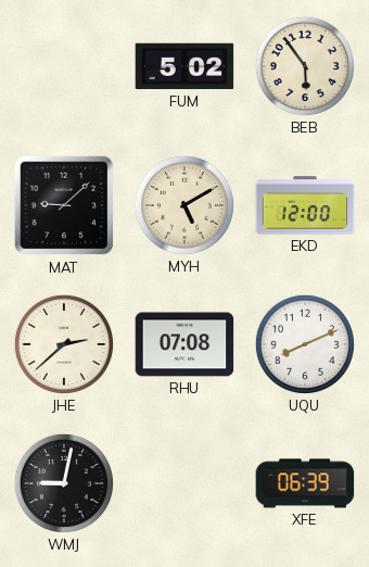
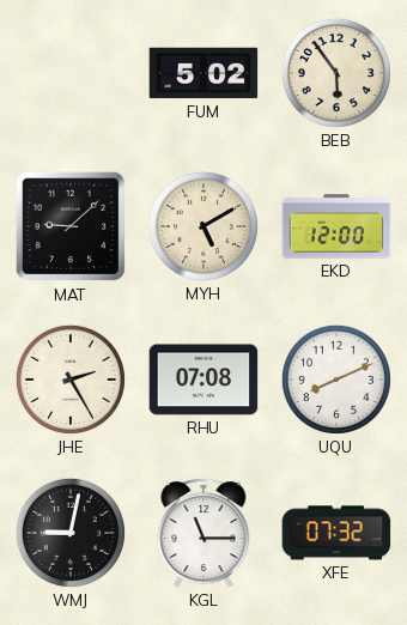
JHE: 2:38 -> 2:25
KGL: none -> 11:15
XFE: 06:39 -> 07:32
